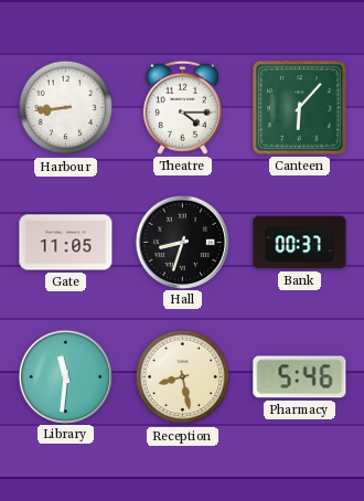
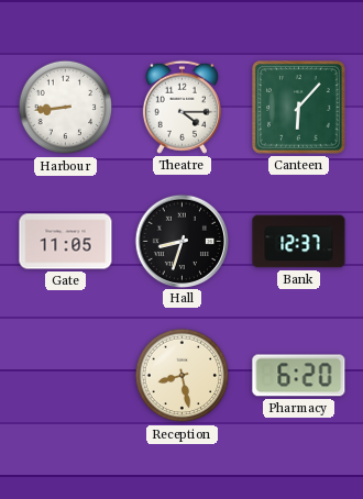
Bank: 00:37 -> 12:37
Library: 11:31 -> none
Pharmacy: 5:46 -> 6:20
